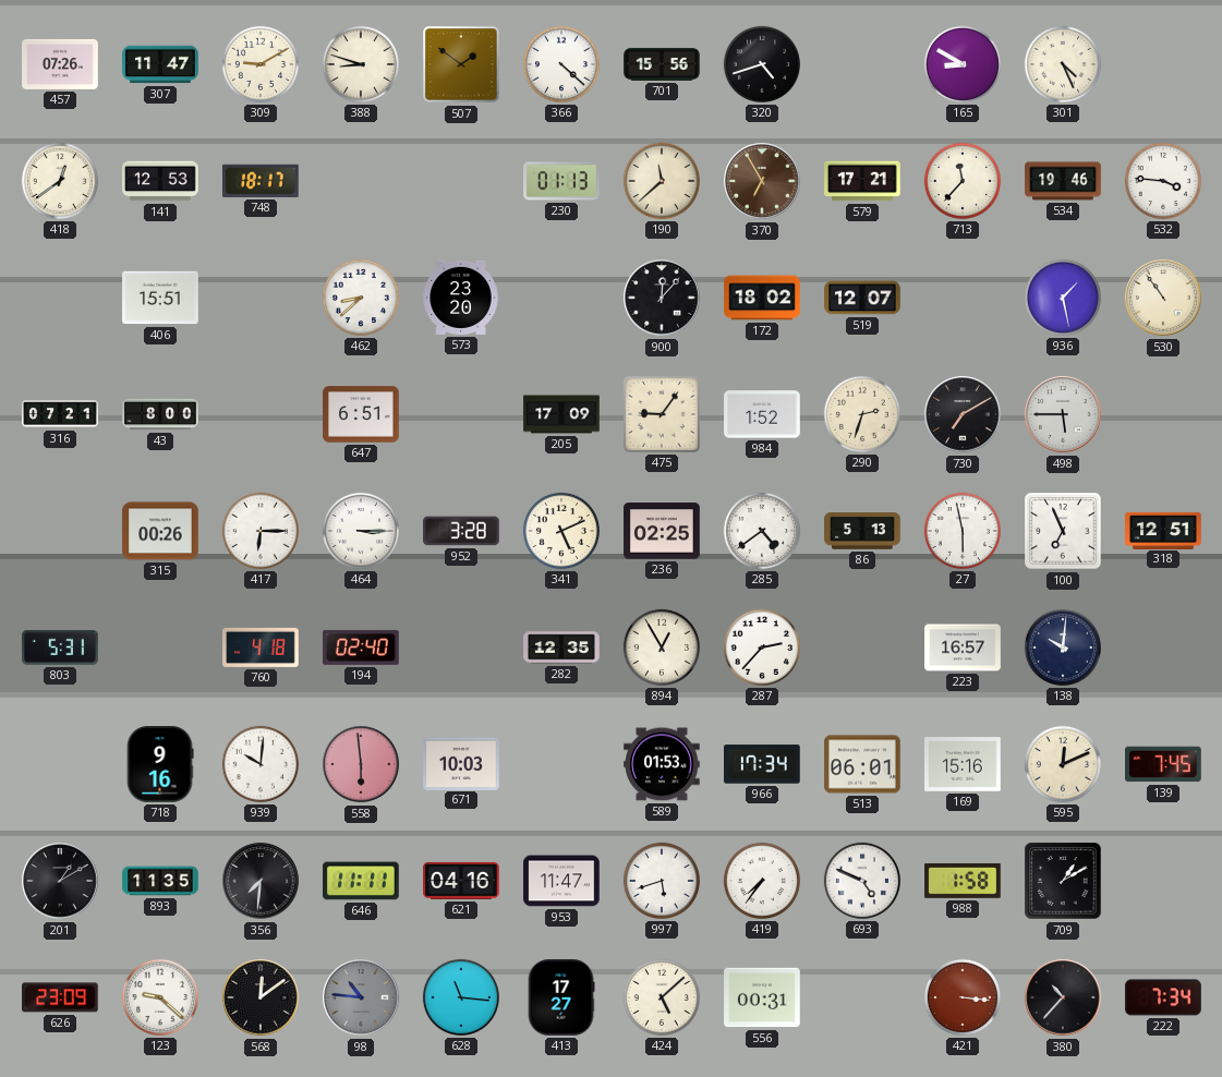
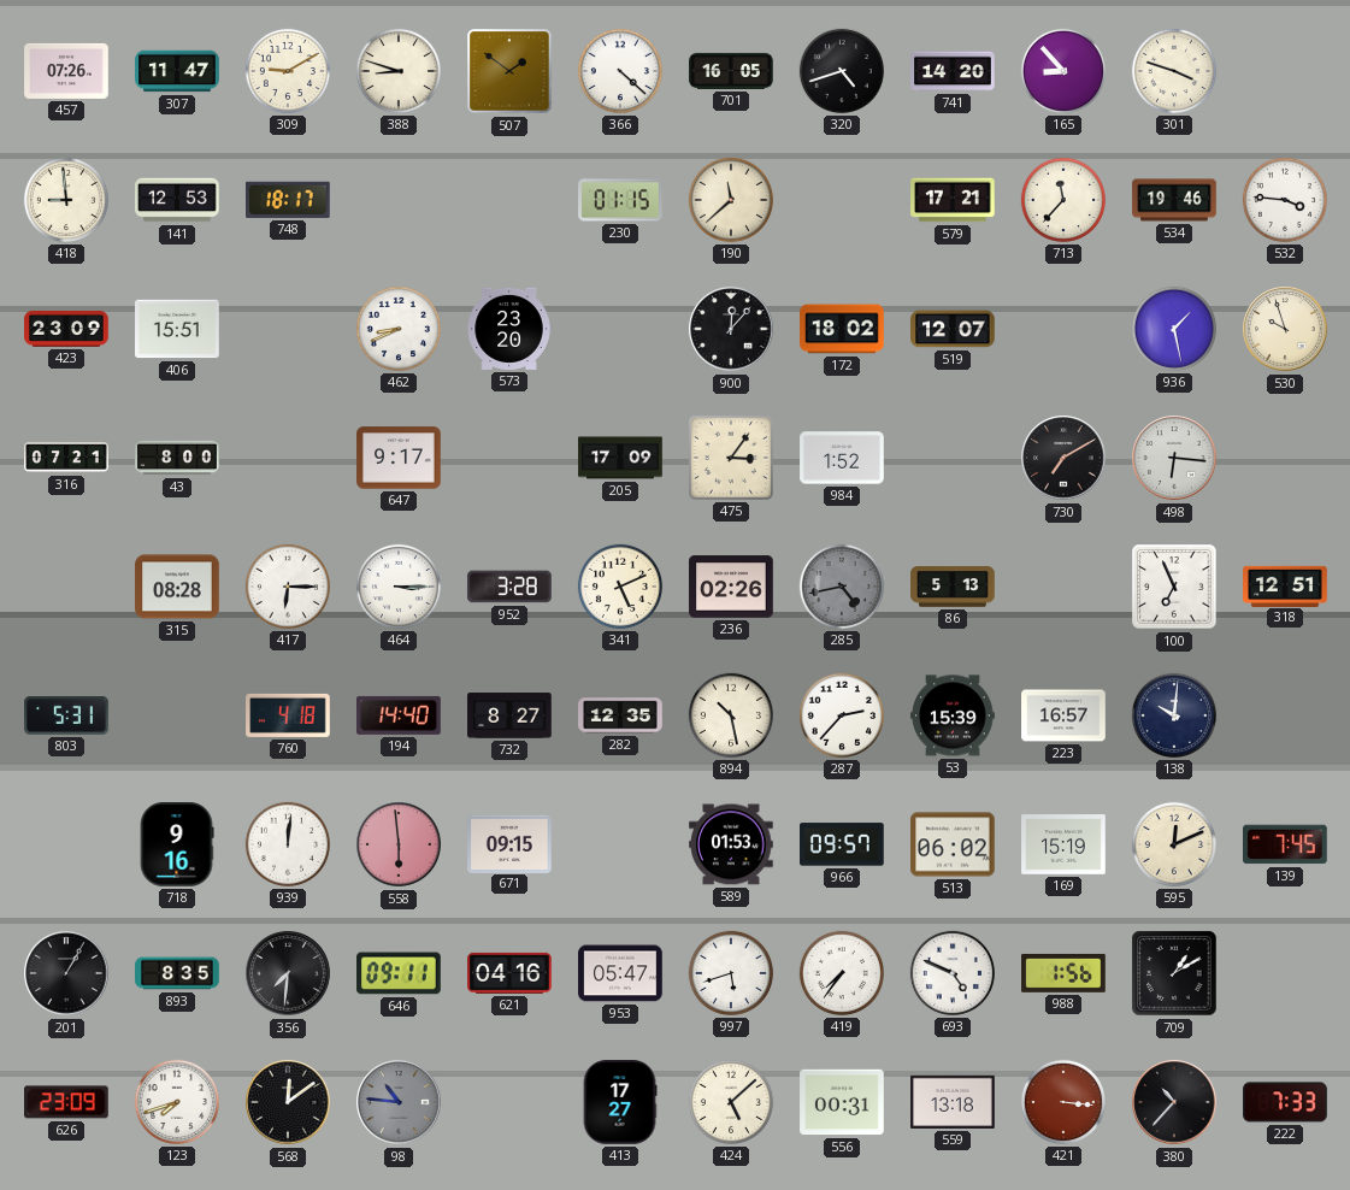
701: 15:56 -> 16:05
741: none -> 14:20
165: 8:50 -> 8:53
301: 4:26 -> 3:48
418: 12:39 -> 8:59
230: 01:13 -> 01:15
370: 6:55 -> none
423: none -> 23:09
462: 8:38 -> 8:41
530: 10:54 -> 9:57
647: 6:51 -> 9:17
475: 9:06 -> 3:06
290: 2:33 -> none
498: 5:45 -> 6:16
315: 00:26 -> 08:28
236: 02:25 -> 02:26
285: 4:39 -> 4:43
285 dial: white -> grey
27: 5:58 -> none
194: 02:40 -> 14:40
732: none -> 8:27
894: 12:55 -> 10:28
53: none -> 15:39
939: 10:01 -> 12:01
671: 10:03 -> 09:15
966: 17:34 -> 09:57
513: 06:01 -> 06:02
169: 15:16 -> 15:19
201: 1:10 -> 1:05
893: 11:35 -> 8:35
646: 11:11 -> 09:11
953: 11:47 -> 05:47
988: 1:58 -> 1:56
123: 9:22 -> 7:42
628: 11:16 -> none
559: none -> 13:18
222: 7:34 -> 7:33
